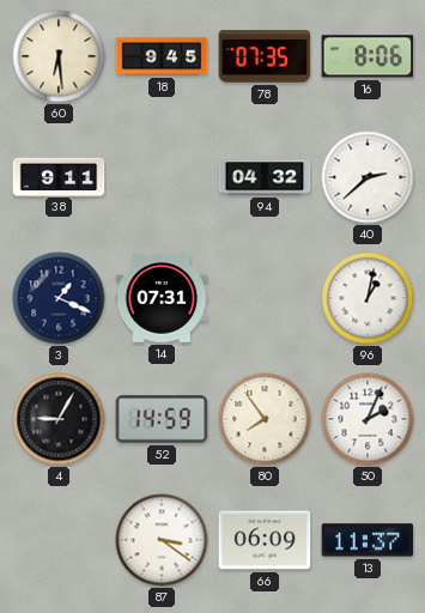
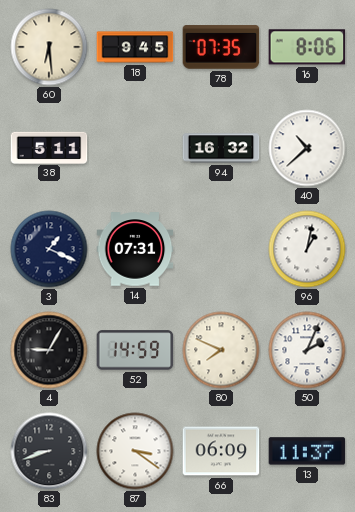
38: 9:11 -> 5:11
94: 04:32 -> 16:32
40: 2:38 -> 10:38
80: 7:54 -> 7:49
83: none -> 8:42
